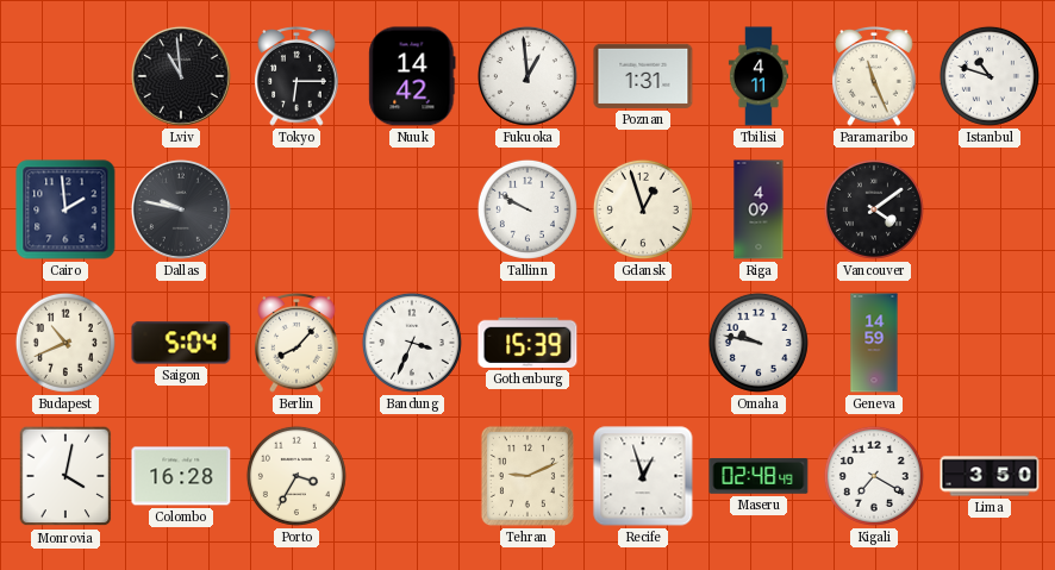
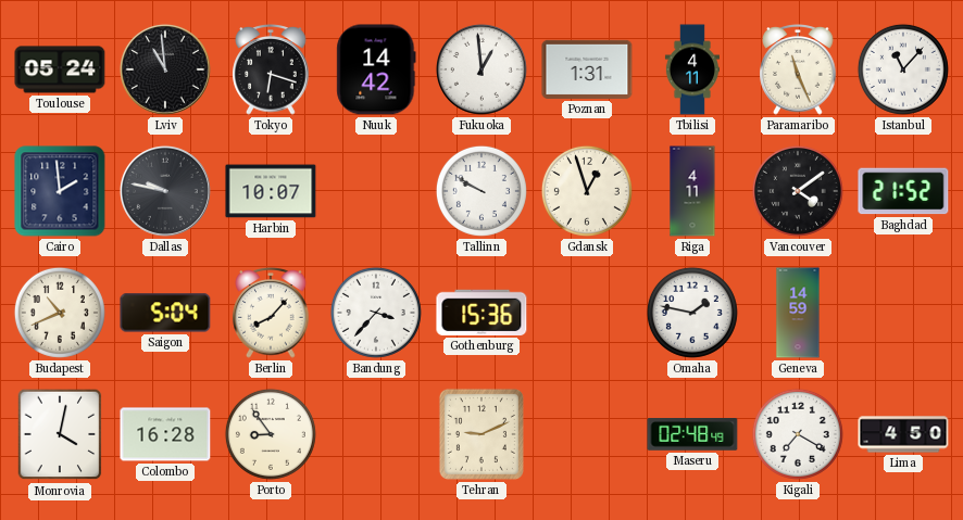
Toulouse: none -> 05:24
Tokyo: 6:15 -> 6:18
Istanbul: 10:48 -> 11:07
Harbin: none -> 10:07
Riga: 4:09 -> 4:11
Baghdad: none -> 21:52
Bandung: 3:34 -> 3:37
Gothenburg: 15:39 -> 15:36
Omaha: 9:47 -> 1:47
Porto: 3:35 -> 8:54
Recife: 12:57 -> none
Lima: 3:50 -> 4:50
